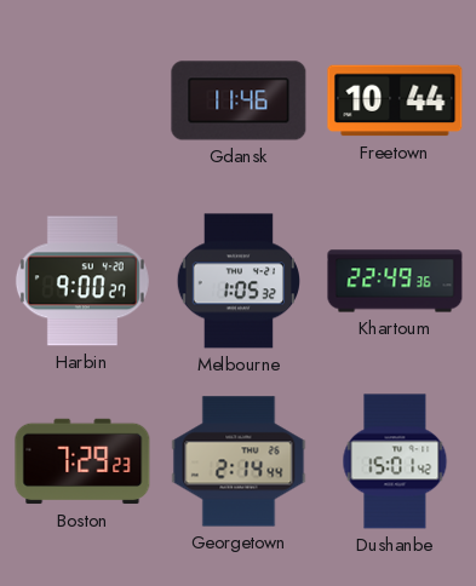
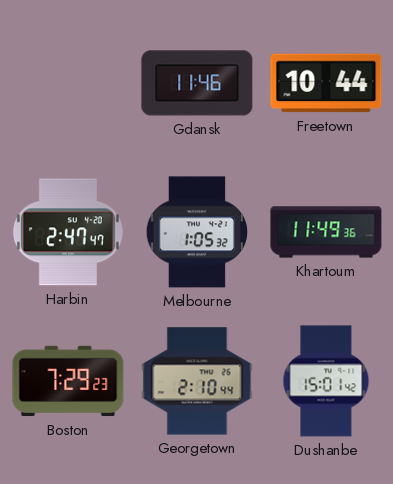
Harbin: 9:00 -> 2:47
Khartoum: 22:49 -> 11:49
Georgetown: 2:14 -> 2:10
